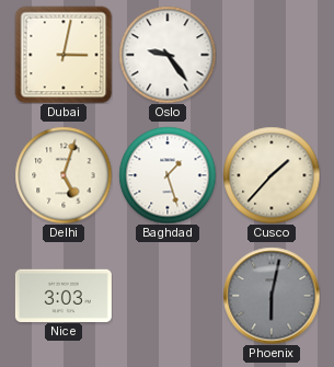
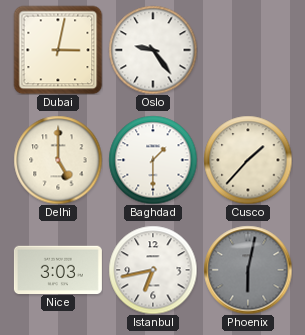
Delhi: 5:03 -> 5:00
Baghdad: 1:27 -> 1:30
Istanbul: none -> 6:43
